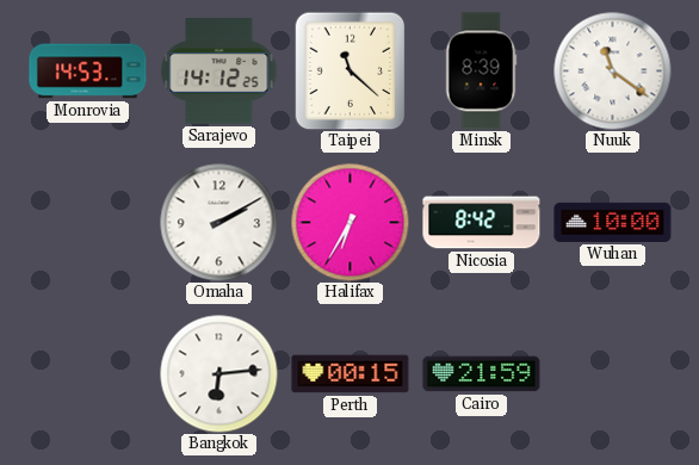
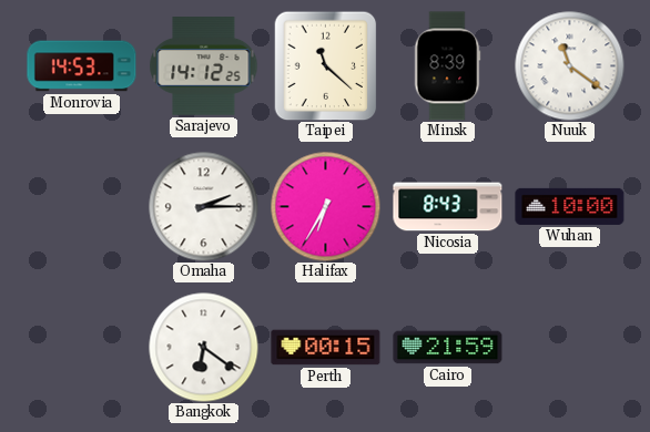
Omaha: 2:10 -> 2:15
Nicosia: 8:42 -> 8:43
Bangkok: 6:14 -> 6:21
